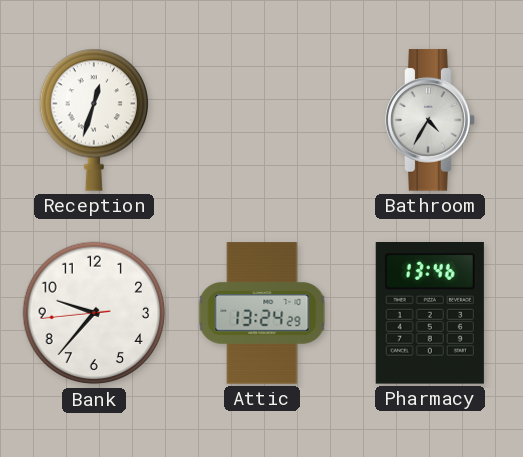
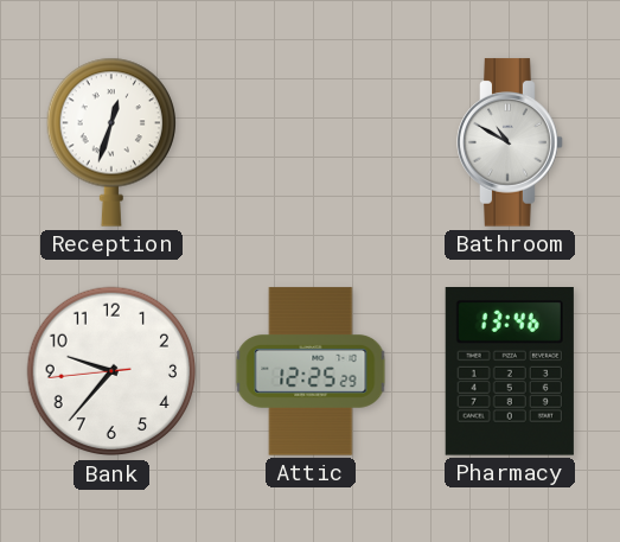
Bathroom: 4:35 -> 10:50
Attic: 13:24 -> 12:25
